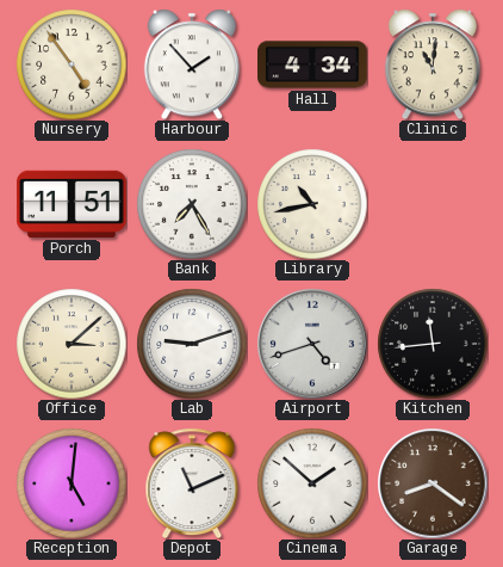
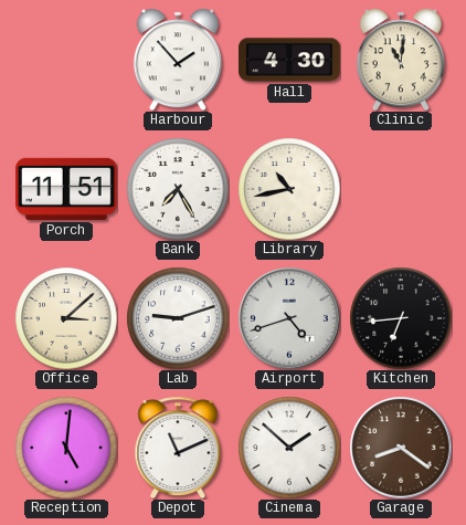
Nursery: 4:54 -> none
Hall: 4:34 -> 4:30
Kitchen: 11:44 -> 6:44
